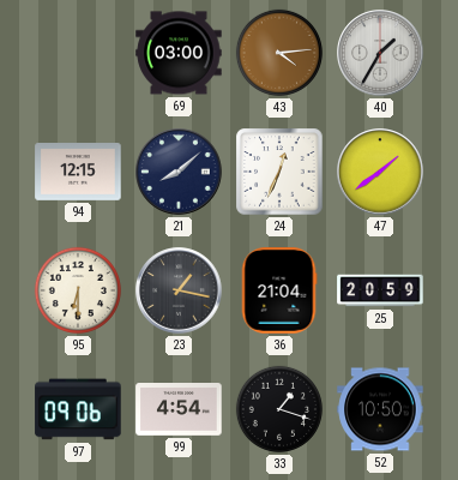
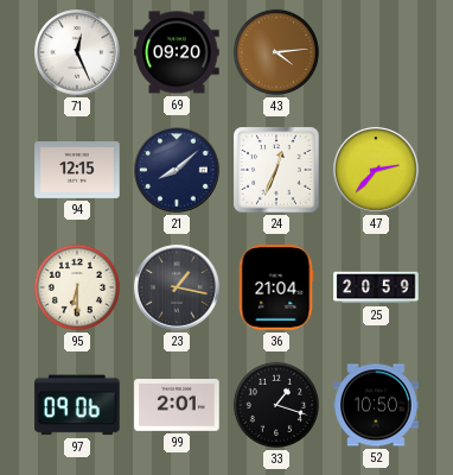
71: none -> 12:26
69: 03:00 -> 09:20
40: 1:35 -> none
47: 1:39 -> 2:37
99: 4:54 -> 2:01
